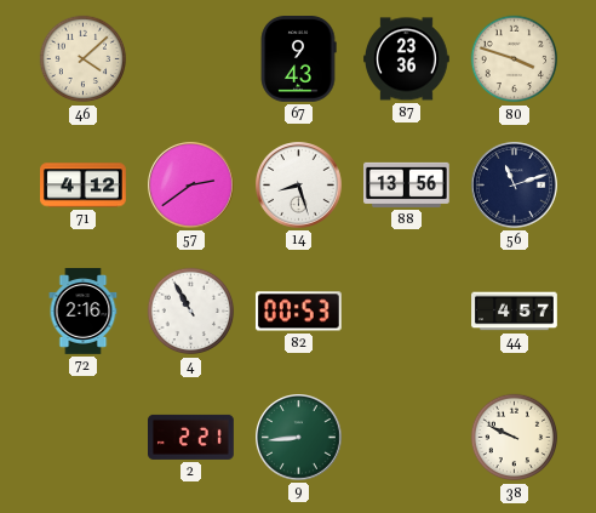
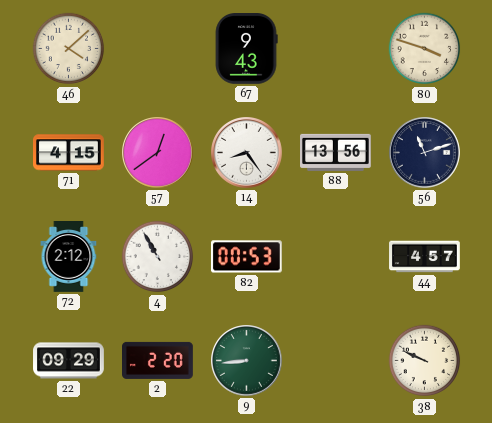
87: 23:36 -> none
71: 4:12 -> 4:15
57: 2:39 -> 12:39
14: 8:27 -> 8:24
72: 2:16 -> 2:12
22: none -> 09:29
2: 2:21 -> 2:20
